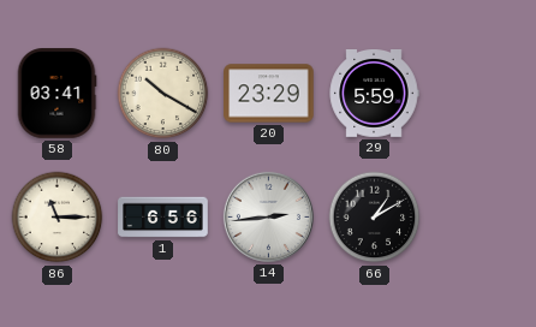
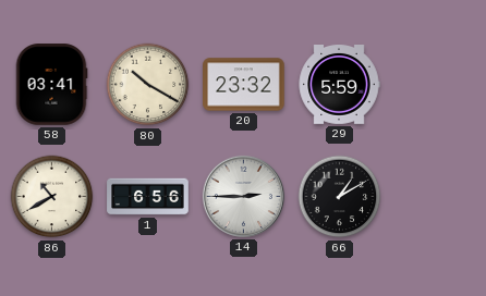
20: 23:29 -> 23:32
86: 11:15 -> 10:40
14: 2:44 -> 2:45
